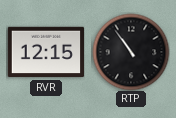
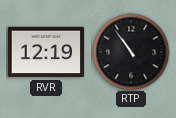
RVR: 12:15 -> 12:19
